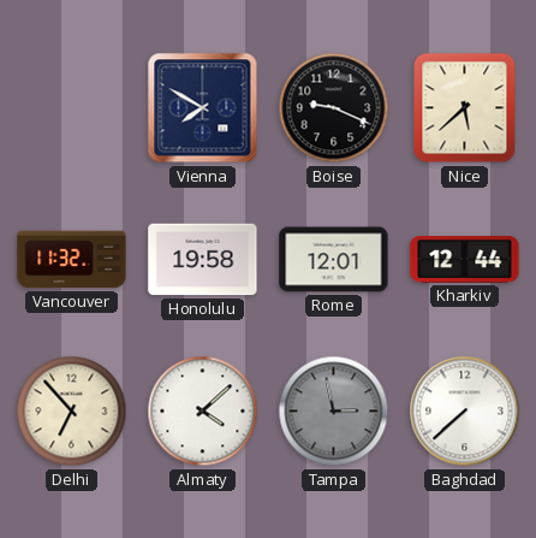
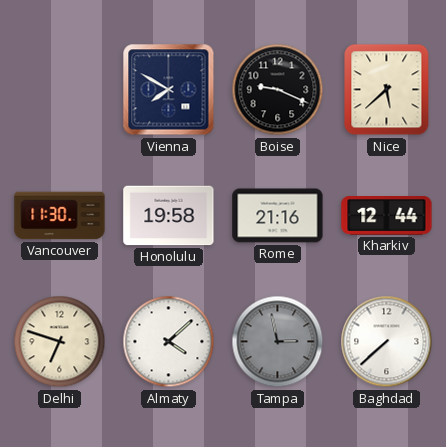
Vancouver: 11:32 -> 11:30
Rome: 12:01 -> 21:16
Delhi: 6:53 -> 6:48
